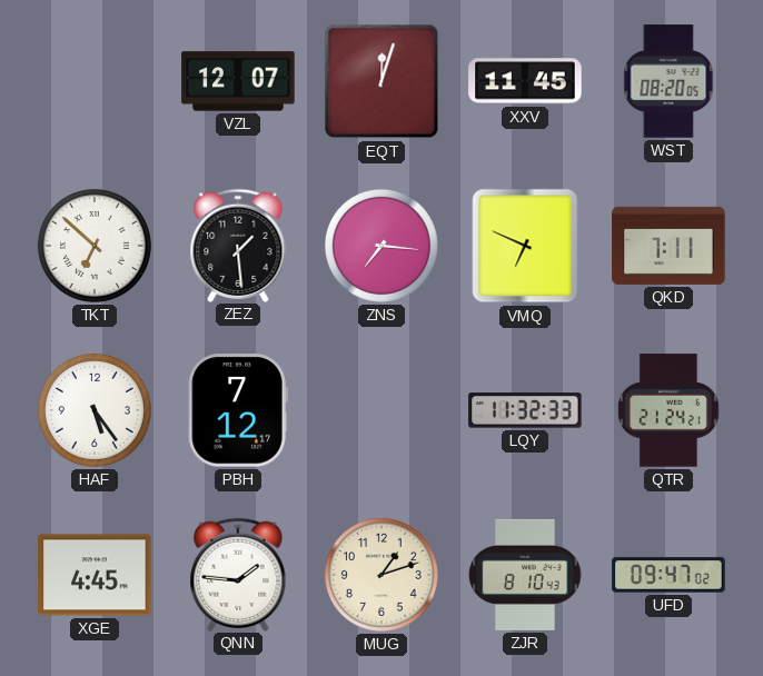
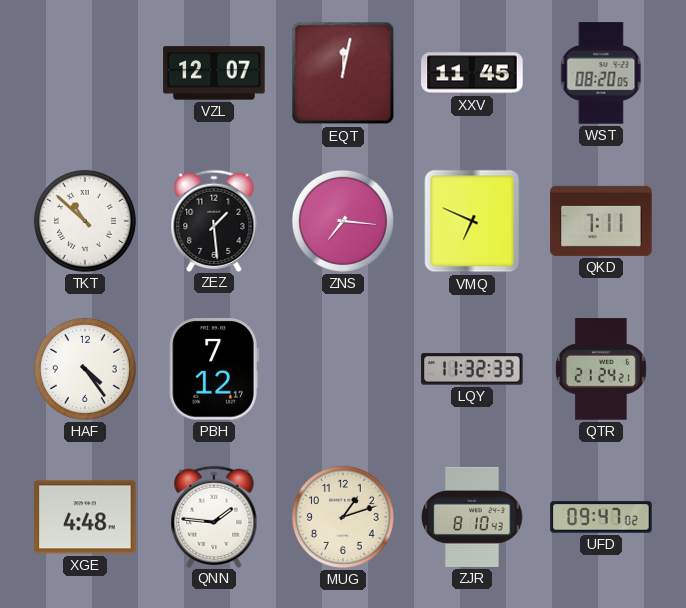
EQT: 12:03 -> 12:02
TKT: 6:52 -> 10:52
HAF: 5:24 -> 4:24
XGE: 4:45 -> 4:48
